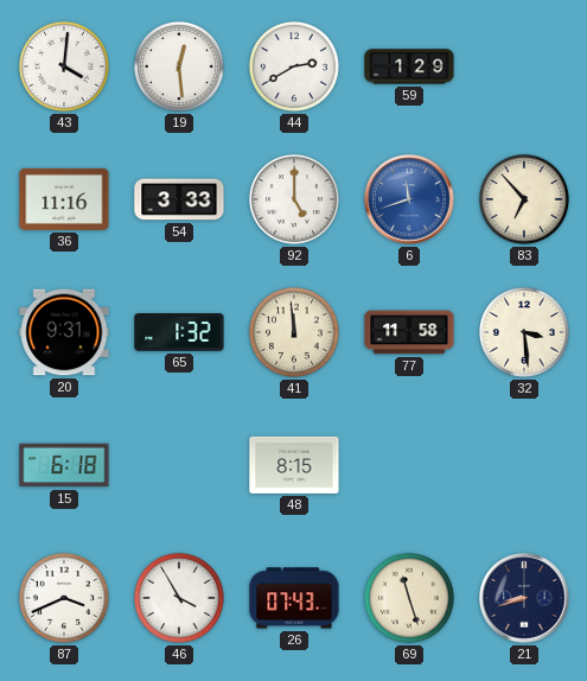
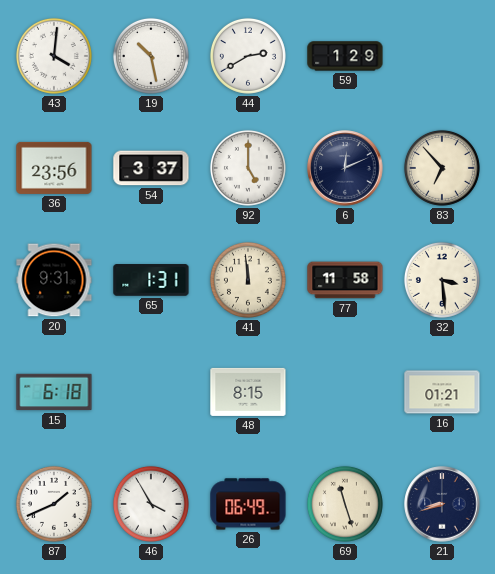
19: 12:29 -> 10:28
36: 11:16 -> 23:56
54: 3:33 -> 3:37
6: 11:42 -> 12:11
6 dial: blue -> navy
65: 1:32 -> 1:31
16: none -> 01:21
87: 3:41 -> 1:41
26: 07:43 -> 06:49
